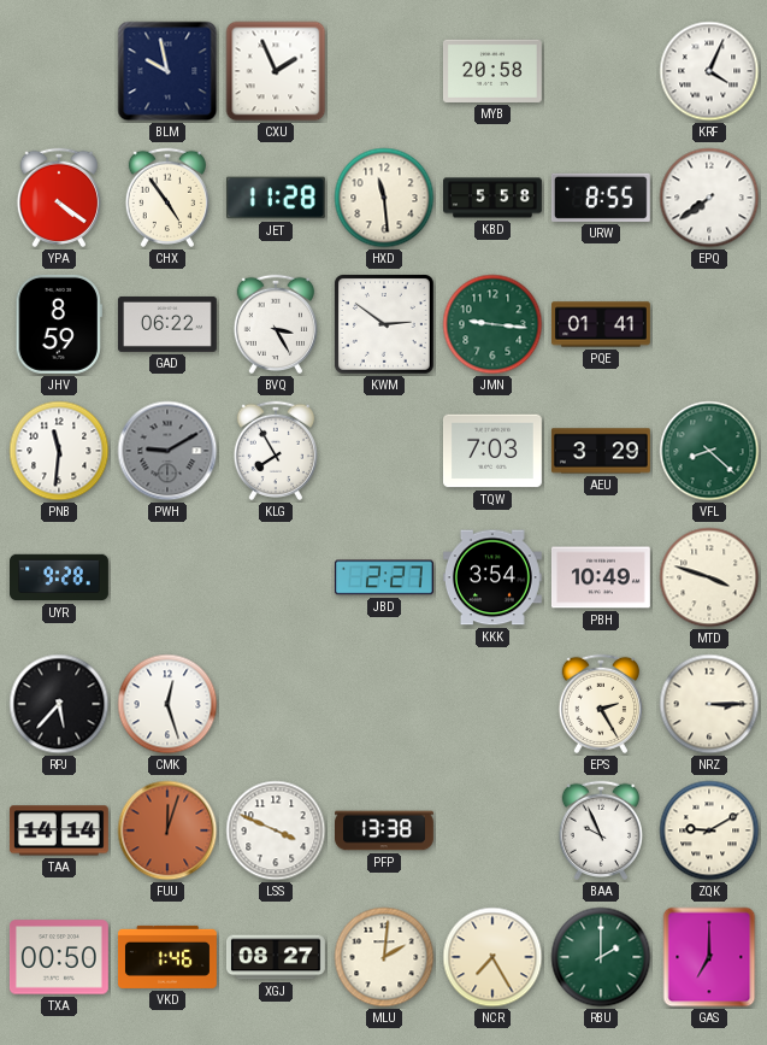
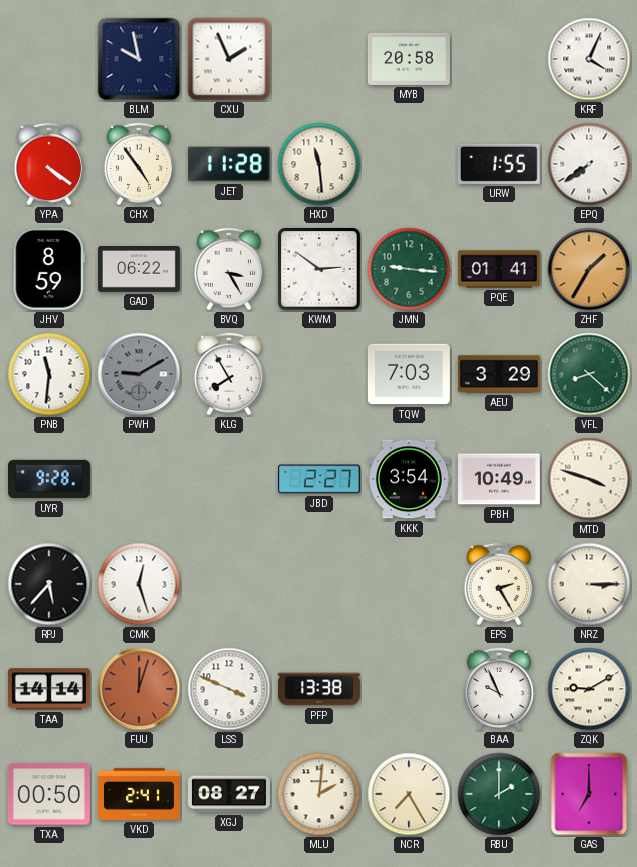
KBD: 5:58 -> none
URW: 8:55 -> 1:55
ZHF: none -> 1:35
VKD: 1:46 -> 2:41
